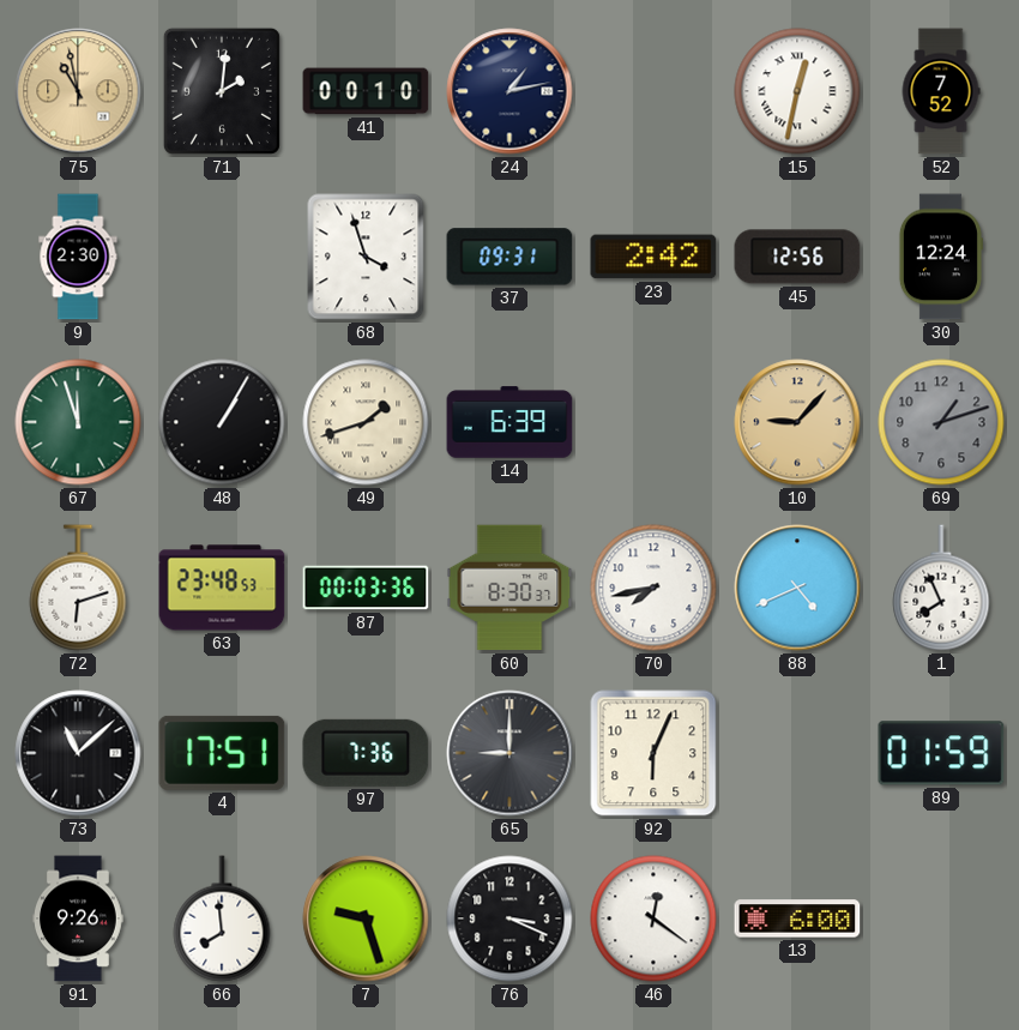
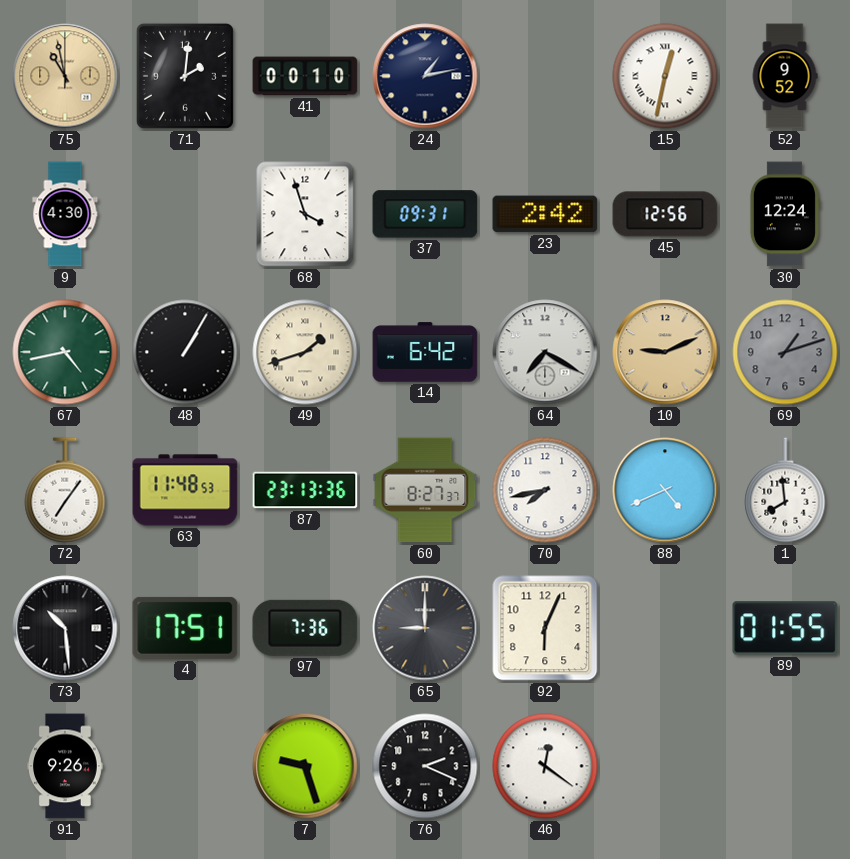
52: 7:52 -> 9:52
9: 2:30 -> 4:30
67: 11:57 -> 4:43
14: 6:39 -> 6:42
64: none -> 7:20
10: 9:07 -> 9:11
72: 6:12 -> 7:06
63: 23:48 -> 11:48
87: 00:03 -> 23:13
60: 8:30 -> 8:27
1: 7:56 -> 7:59
73: 11:08 -> 10:29
89: 01:59 -> 01:55
66: 7:59 -> none
76: 3:19 -> 2:19
13: 6:00 -> none
